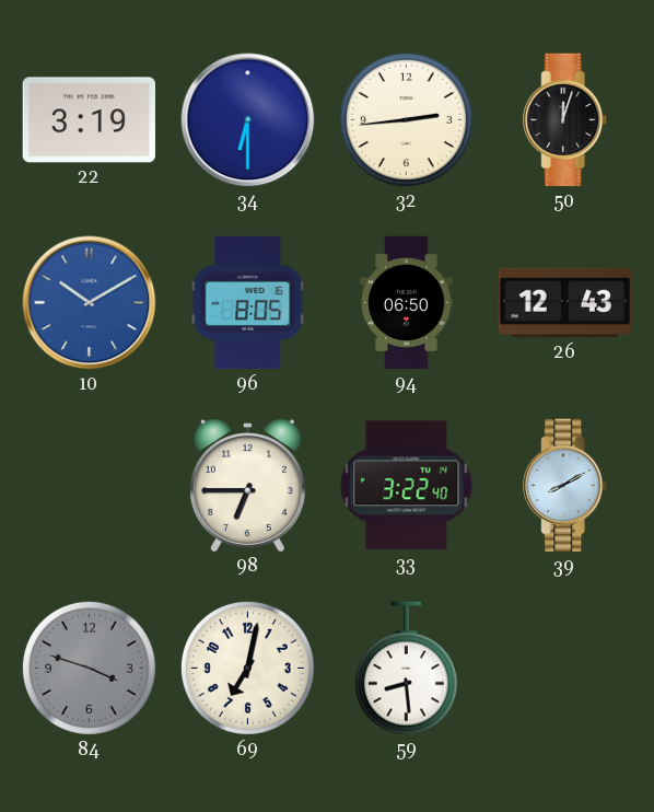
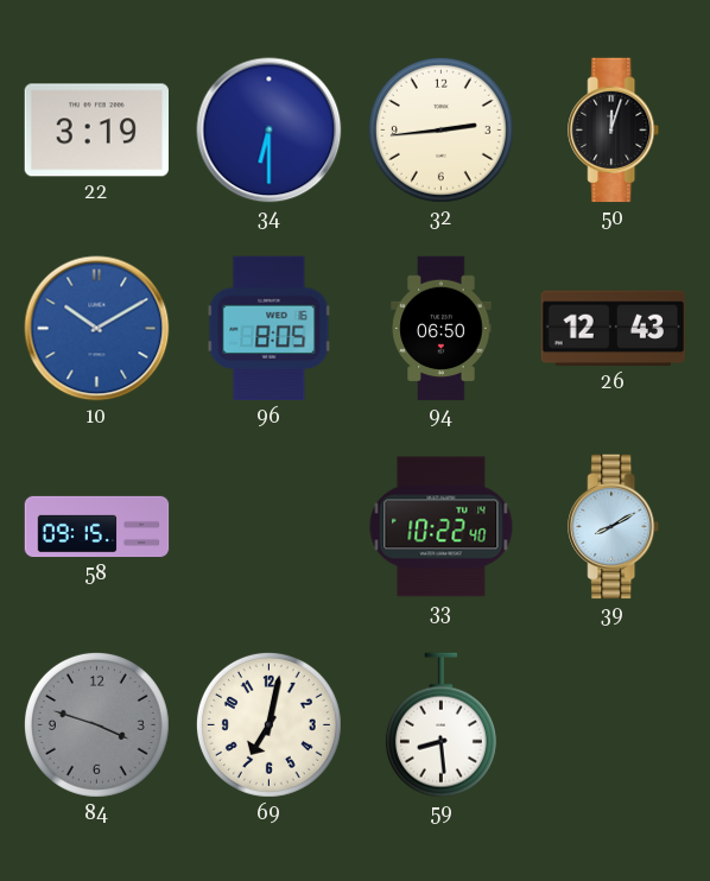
58: none -> 09:15
98: 6:45 -> none
33: 3:22 -> 10:22
